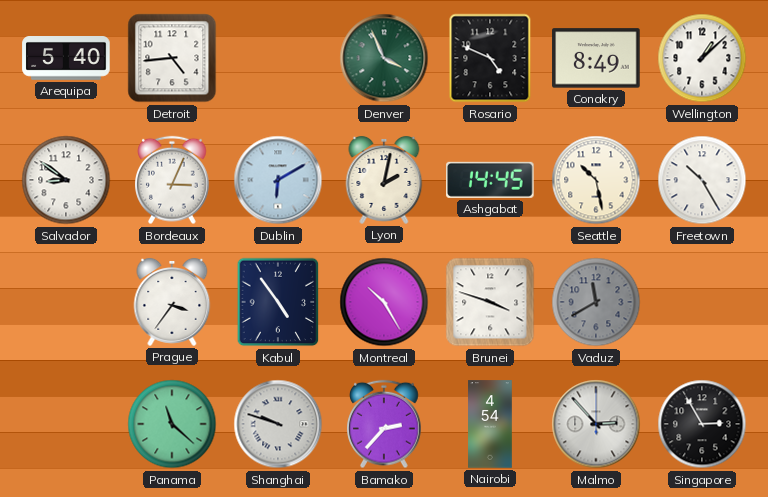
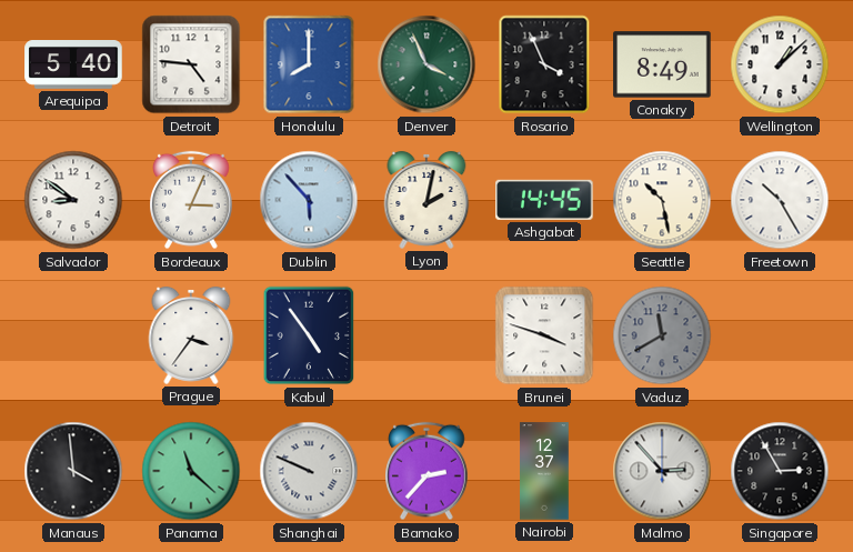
Detroit: 4:44 -> 4:46
Honolulu: none -> 8:00
Rosario: 4:49 -> 3:56
Dublin: 6:10 -> 5:53
Montreal: 10:25 -> none
Manaus: none -> 3:59
Shanghai: 9:48 -> 9:49
Nairobi: 4:54 -> 12:37
